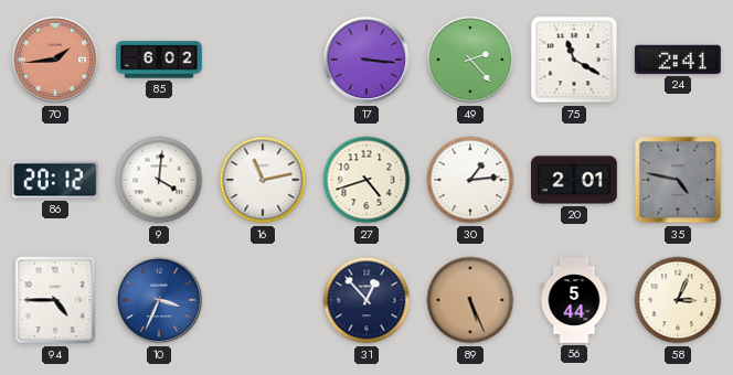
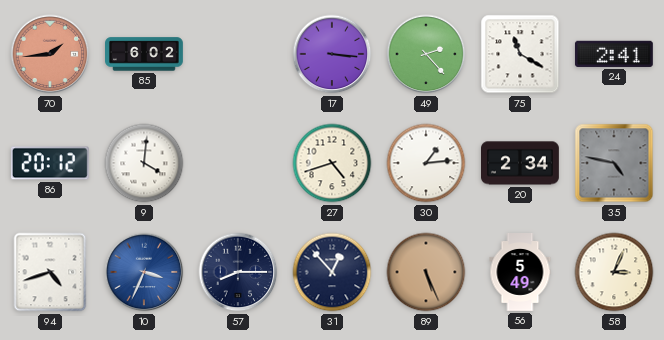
16: 11:13 -> none
20: 2:01 -> 2:34
94: 4:45 -> 4:42
57: none -> 8:15
56: 5:44 -> 5:49
